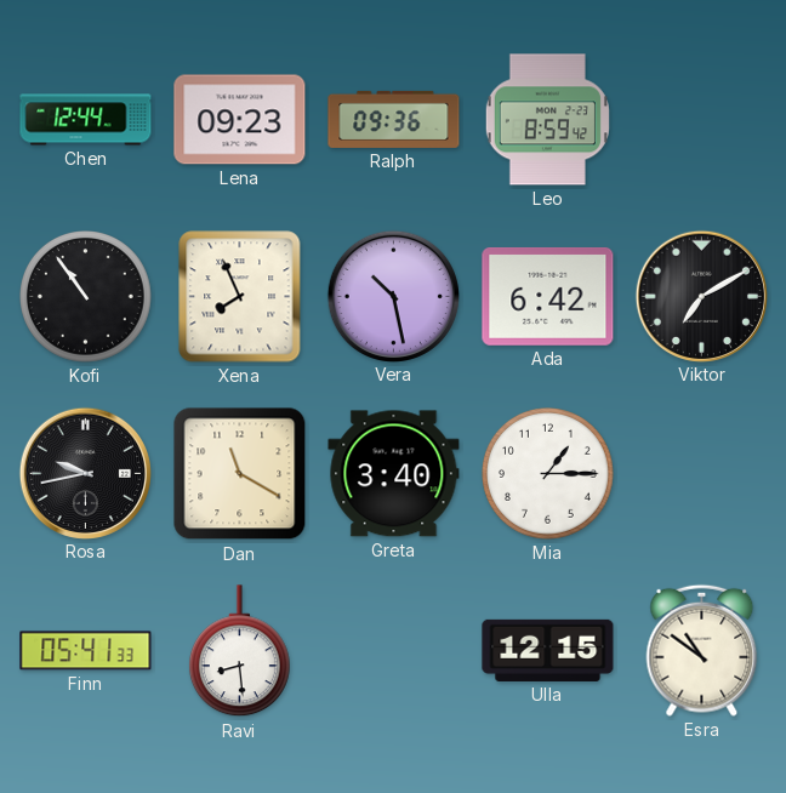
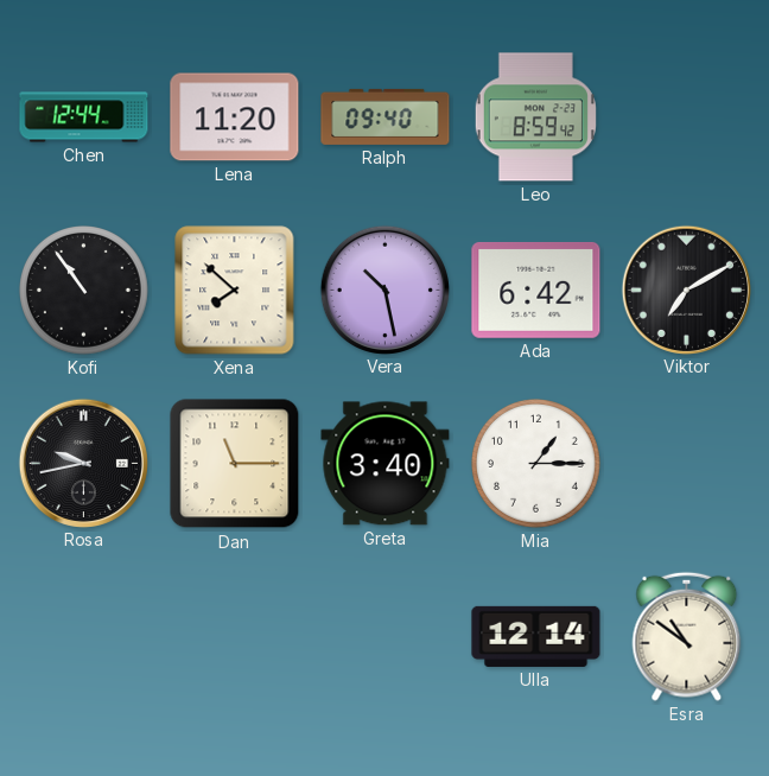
Lena: 09:23 -> 11:20
Ralph: 09:36 -> 09:40
Xena: 7:56 -> 7:52
Dan: 11:20 -> 11:15
Finn: 05:41 -> none
Ravi: 8:29 -> none
Ulla: 12:15 -> 12:14
